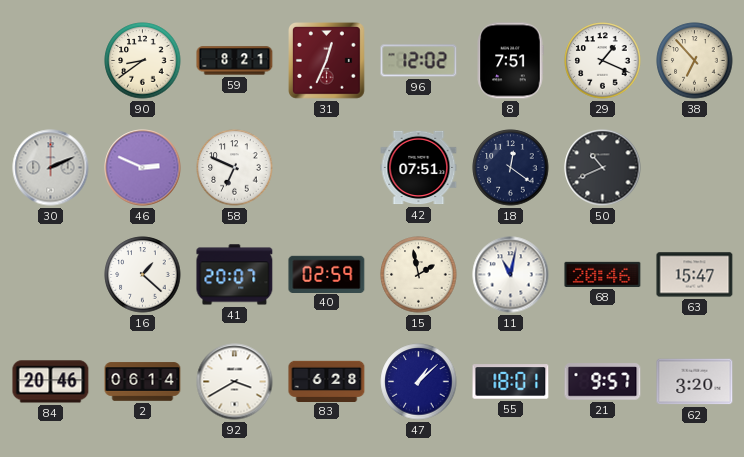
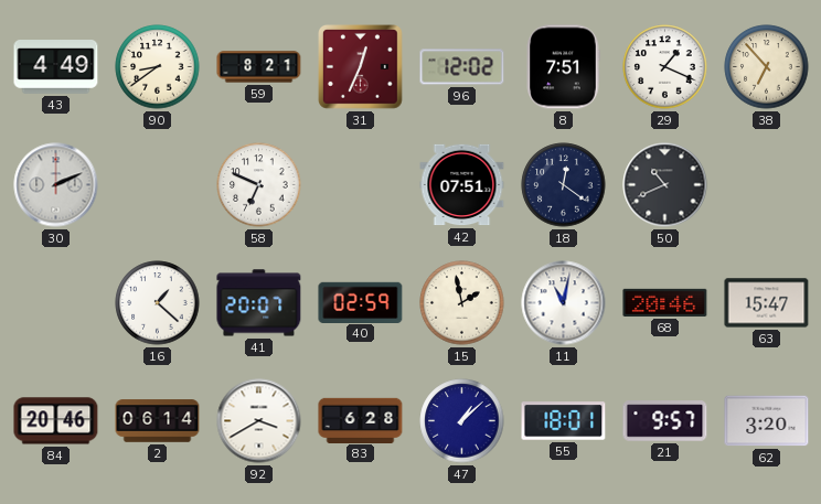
43: none -> 4:49
46: 2:49 -> none
